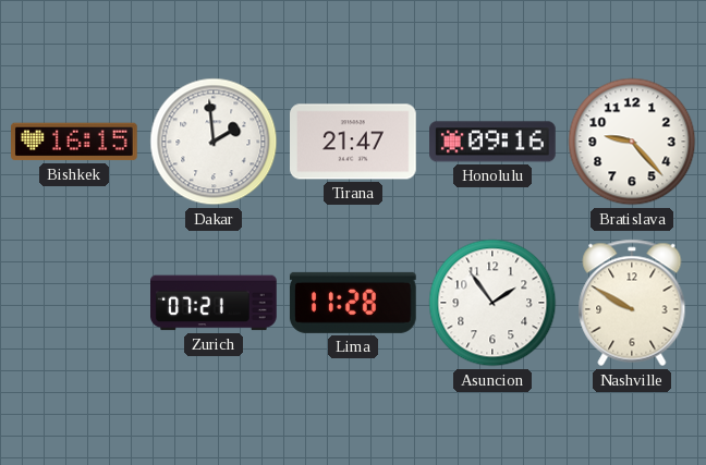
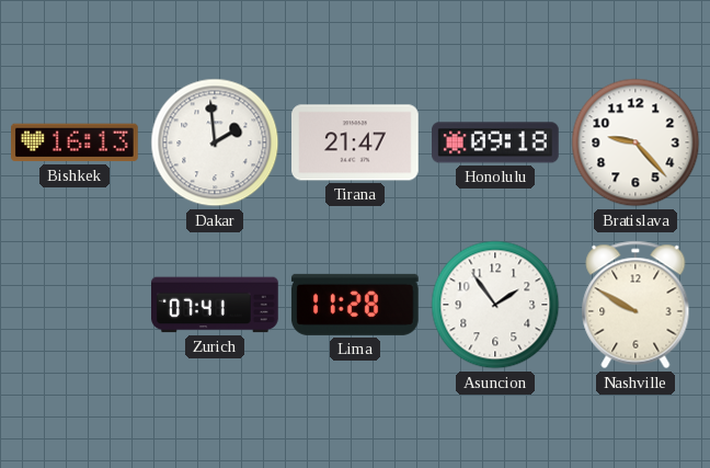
Bishkek: 16:15 -> 16:13
Honolulu: 09:16 -> 09:18
Zurich: 07:21 -> 07:41
